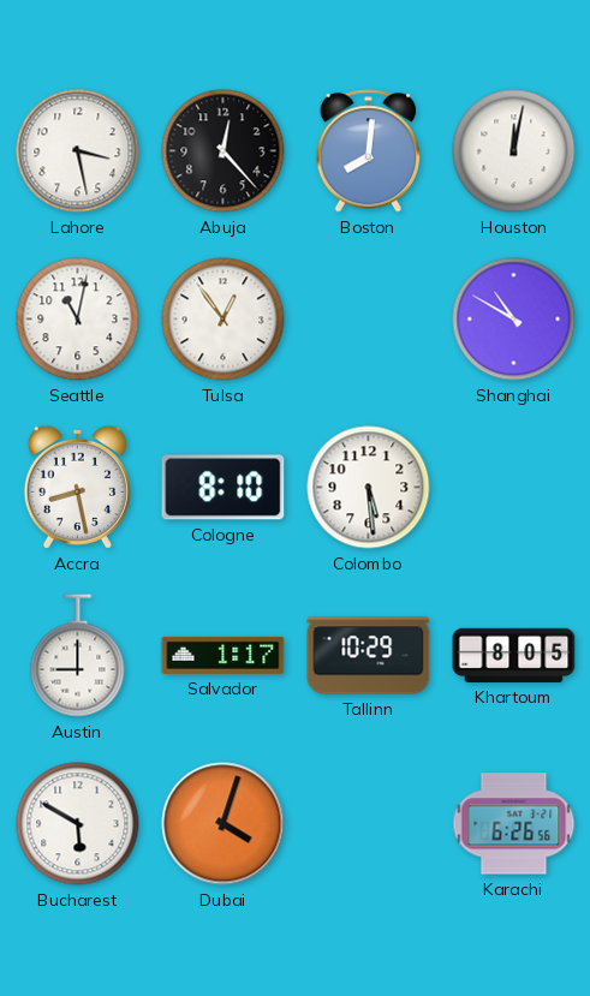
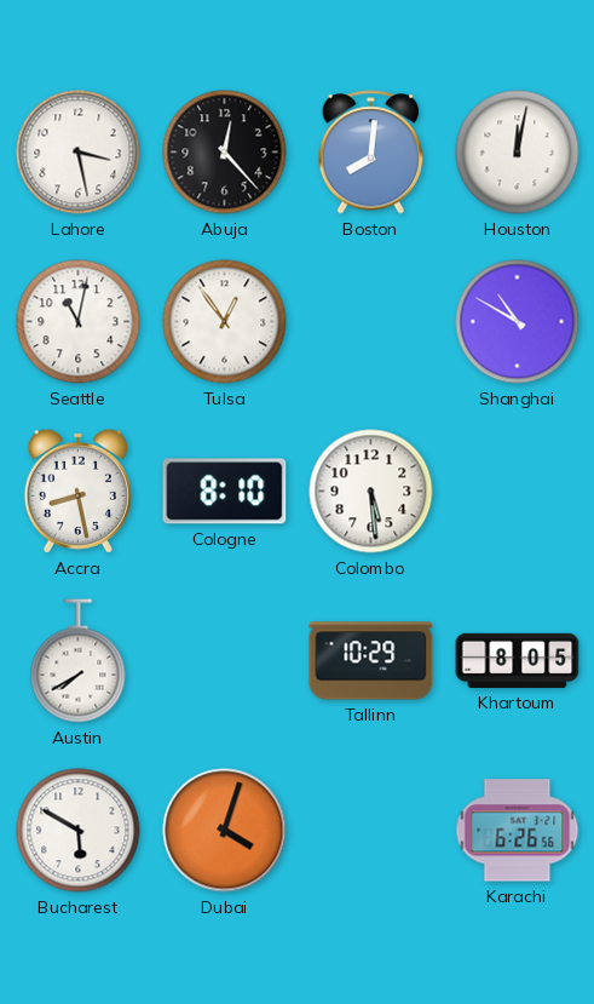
Austin: 9:00 -> 7:40
Salvador: 1:17 -> none
